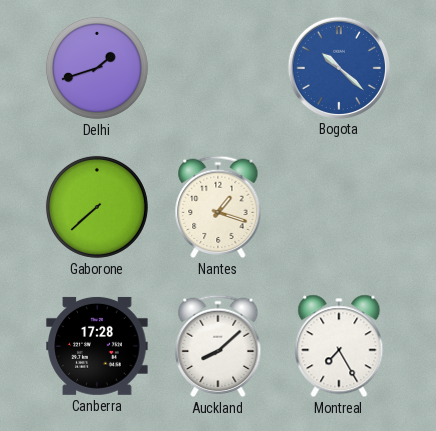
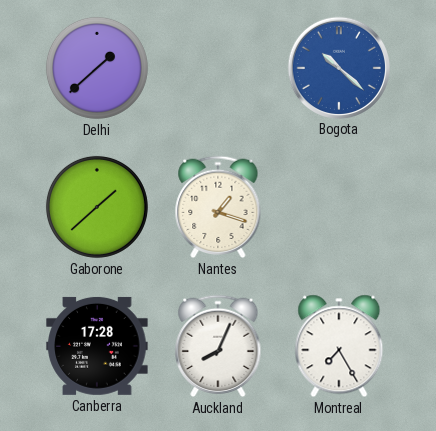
Delhi: 1:42 -> 1:38
Gaborone: 7:38 -> 1:38
Auckland: 8:08 -> 8:04
